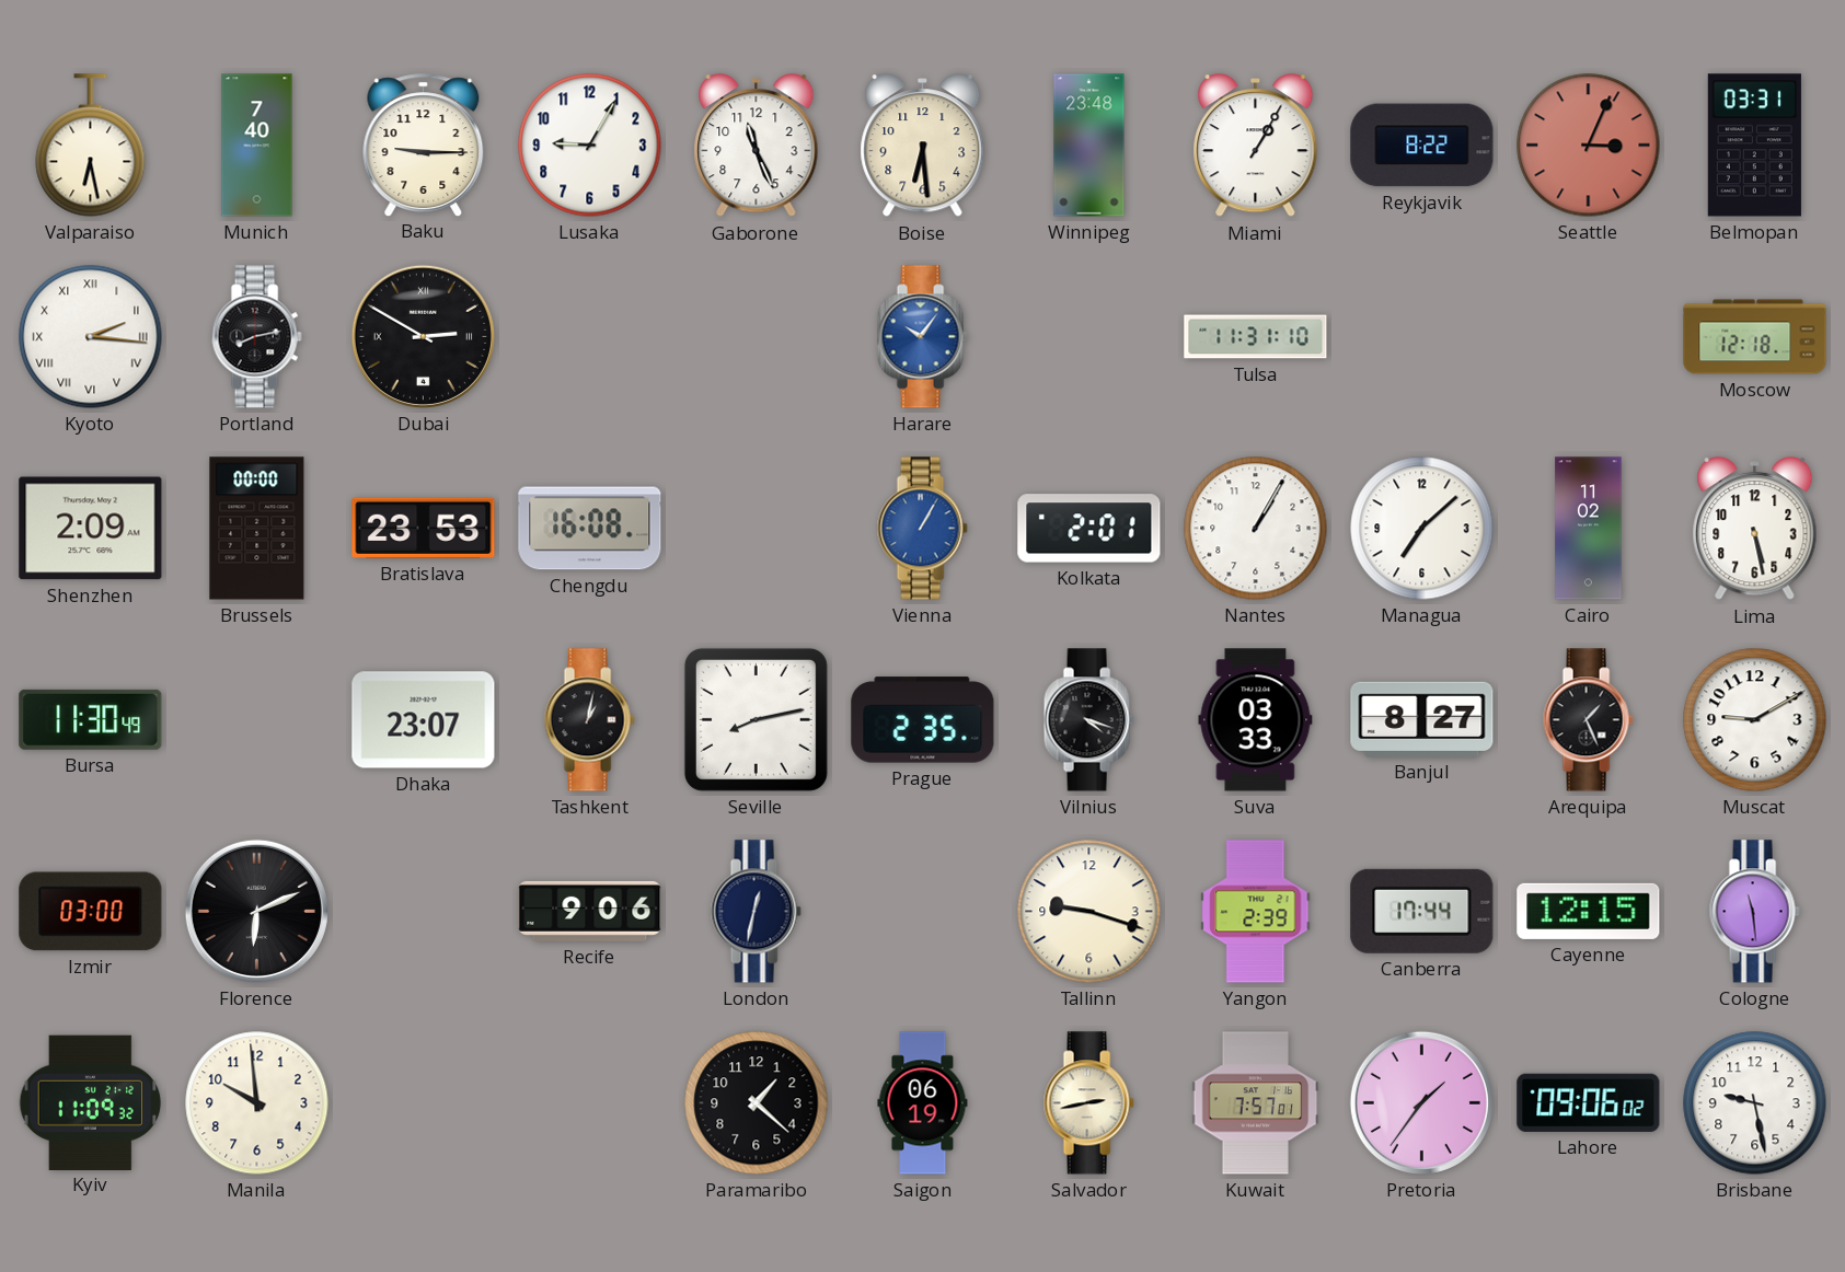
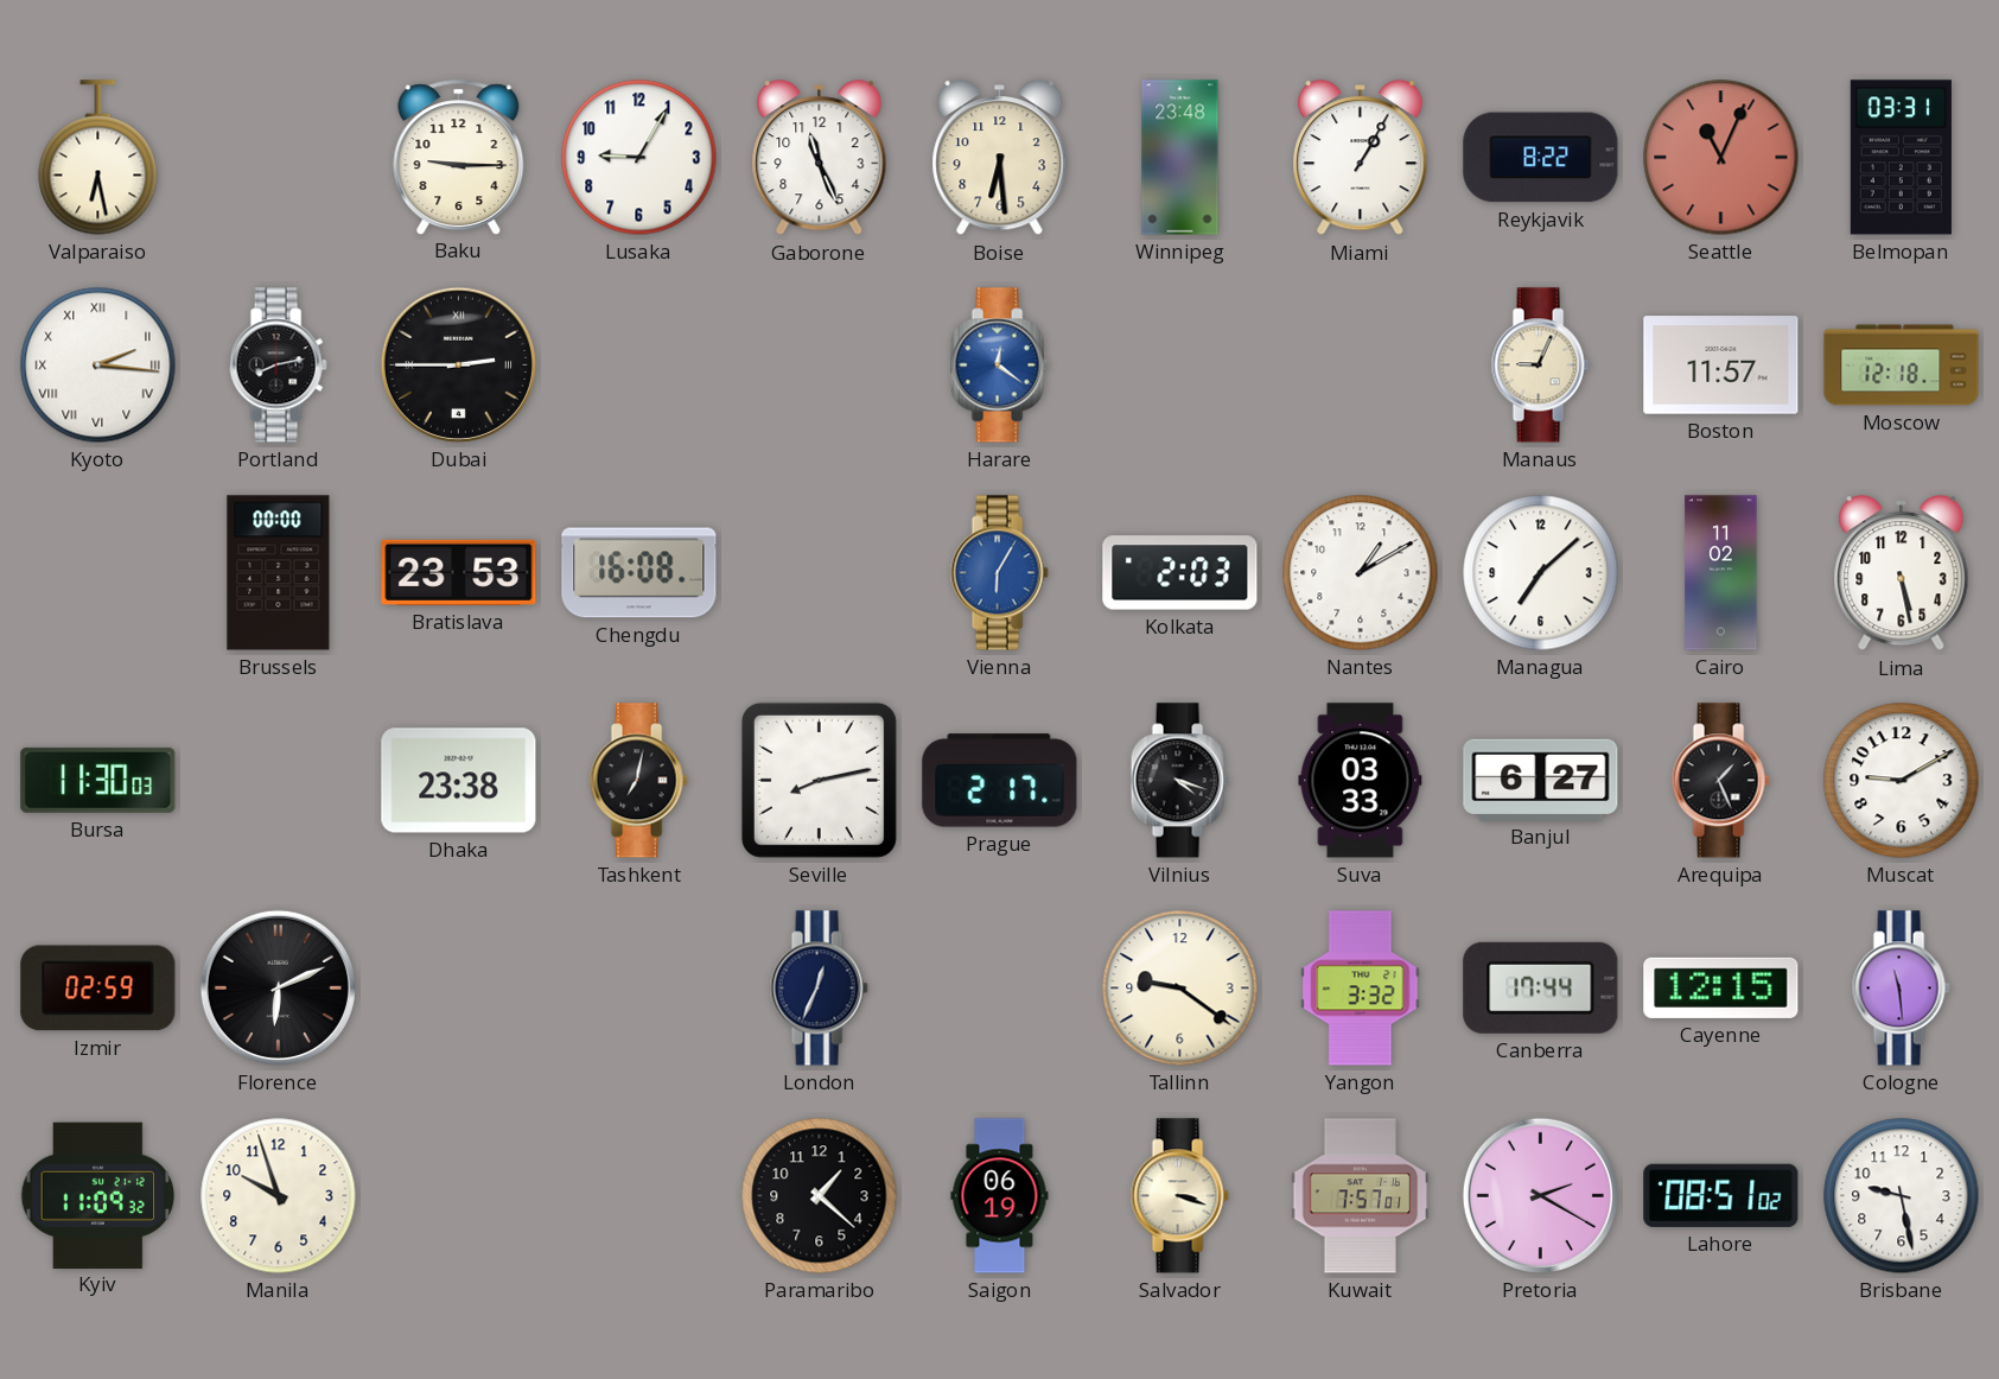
Munich: 7:40 -> none
Seattle: 3:04 -> 11:04
Dubai: 2:50 -> 2:45
Harare: 10:06 -> 12:21
Tulsa: 11:31 -> none
Manaus: none -> 9:04
Boston: none -> 11:57
Shenzhen: 2:09 -> none
Vienna: 1:05 -> 6:05
Kolkata: 2:01 -> 2:03
Nantes: 1:05 -> 1:10
Bursa: 11:30:49 -> 11:30:03
Dhaka: 23:07 -> 23:38
Tashkent: 1:02 -> 7:02
Prague: 2:35 -> 2:17
Banjul: 8:27 -> 6:27
Izmir: 03:00 -> 02:59
Recife: 9:06 -> none
London: 12:32 -> 12:34
Tallinn: 9:18 -> 9:21
Yangon: 2:39 -> 3:32
Manila: 9:59 -> 9:57
Salvador: 2:43 -> 3:18
Pretoria: 1:36 -> 2:20
Lahore: 09:06 -> 08:51
